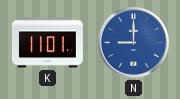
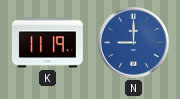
K: 11:01 -> 11:19
